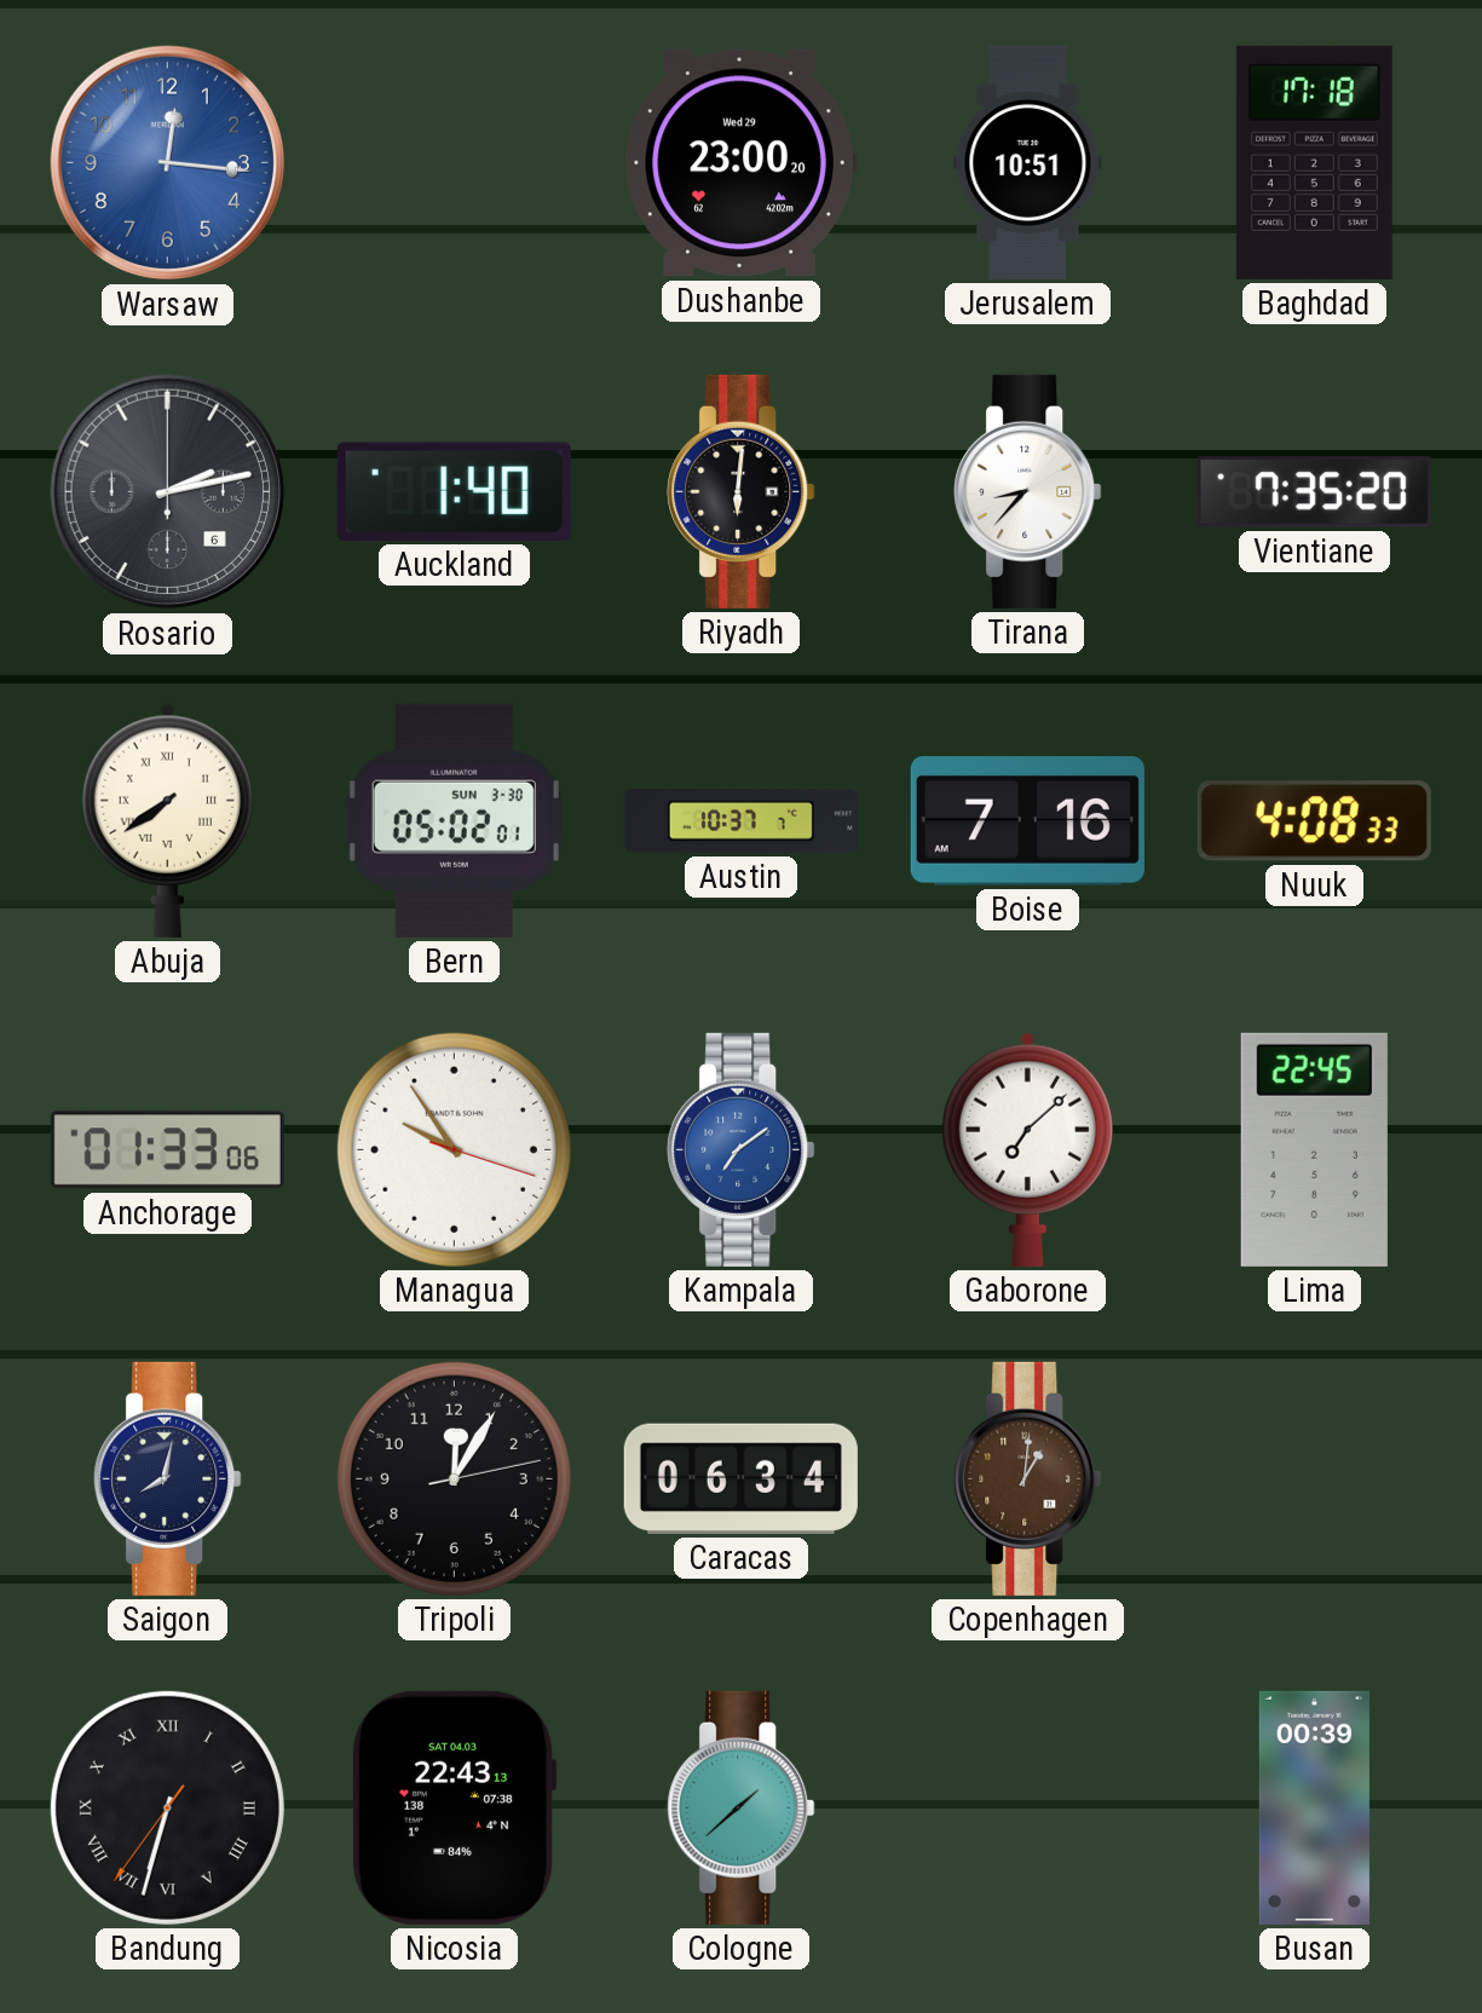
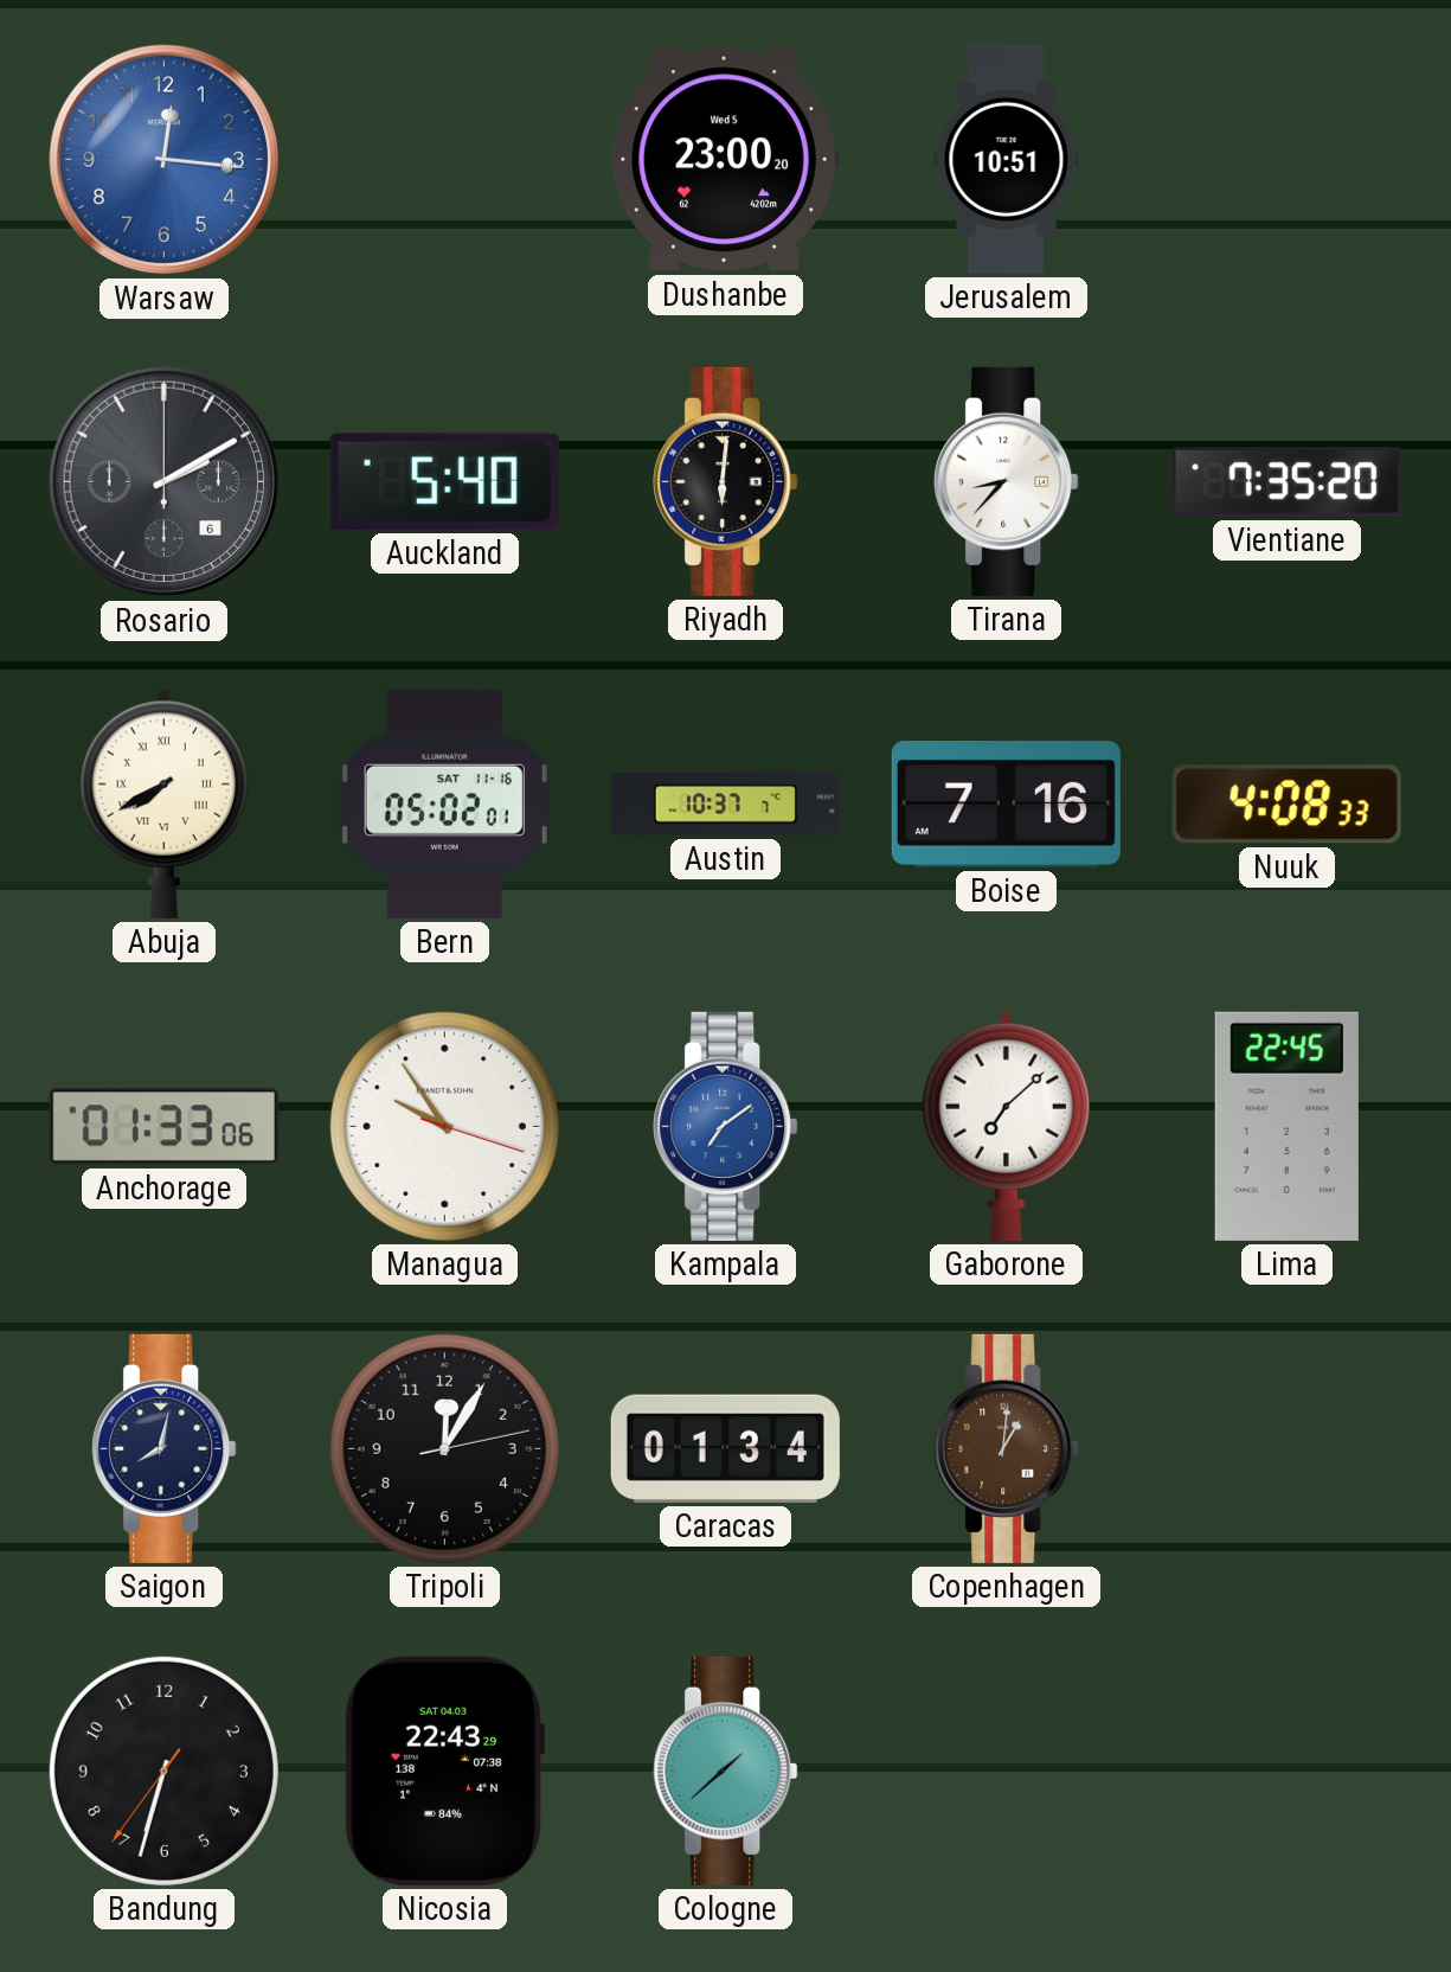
Dushanbe date: Wed 29 -> Wed 5
Baghdad: 17:18 -> none
Rosario: 2:13 -> 2:10
Auckland: 1:40 -> 5:40
Abuja: 7:39 -> 7:40
Bern date: SUN 3-30 -> SAT 11-16
Caracas: 06:34 -> 01:34
Bandung numerals: Roman -> Arabic
Nicosia: 22:43:13 -> 22:43:29
Busan: 00:39 -> none
